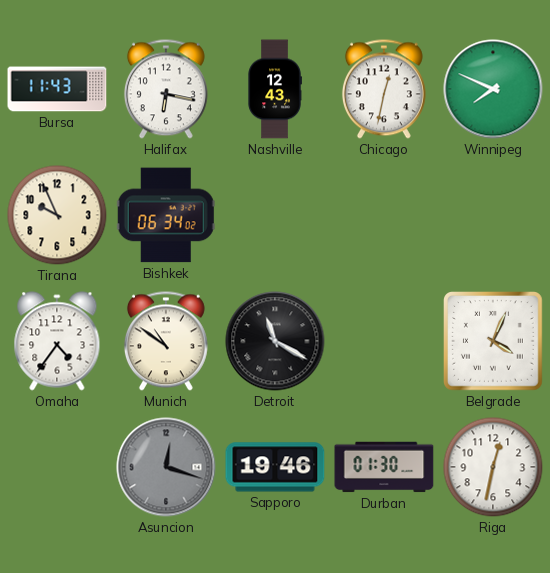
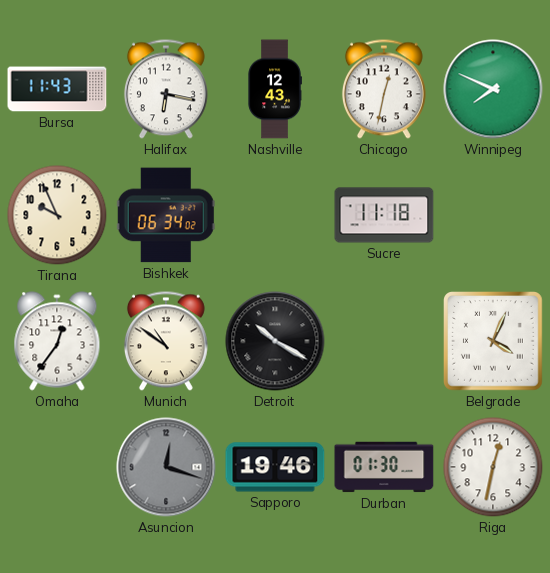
Sucre: none -> 11:18
Omaha: 4:36 -> 12:36
Detroit: 11:20 -> 10:20
